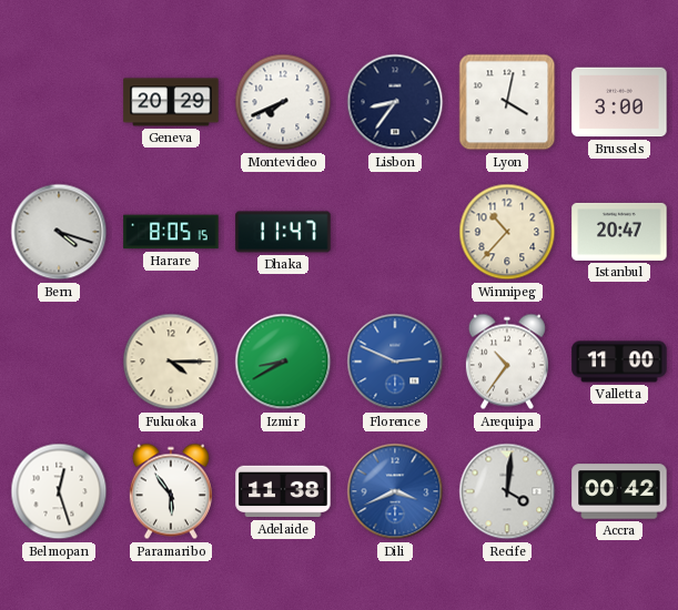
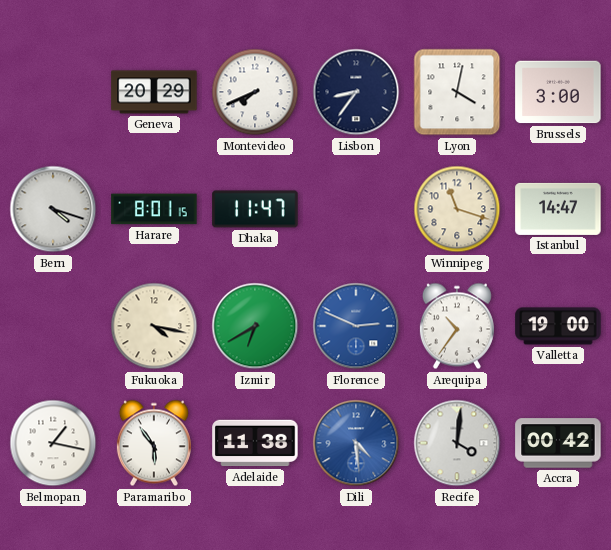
Harare: 8:05 -> 8:01
Winnipeg: 10:37 -> 11:18
Istanbul: 20:47 -> 14:47
Fukuoka: 4:15 -> 4:17
Izmir: 8:40 -> 6:40
Valletta: 11:00 -> 19:00
Belmopan: 12:27 -> 1:17
Dili: 3:41 -> 4:29
